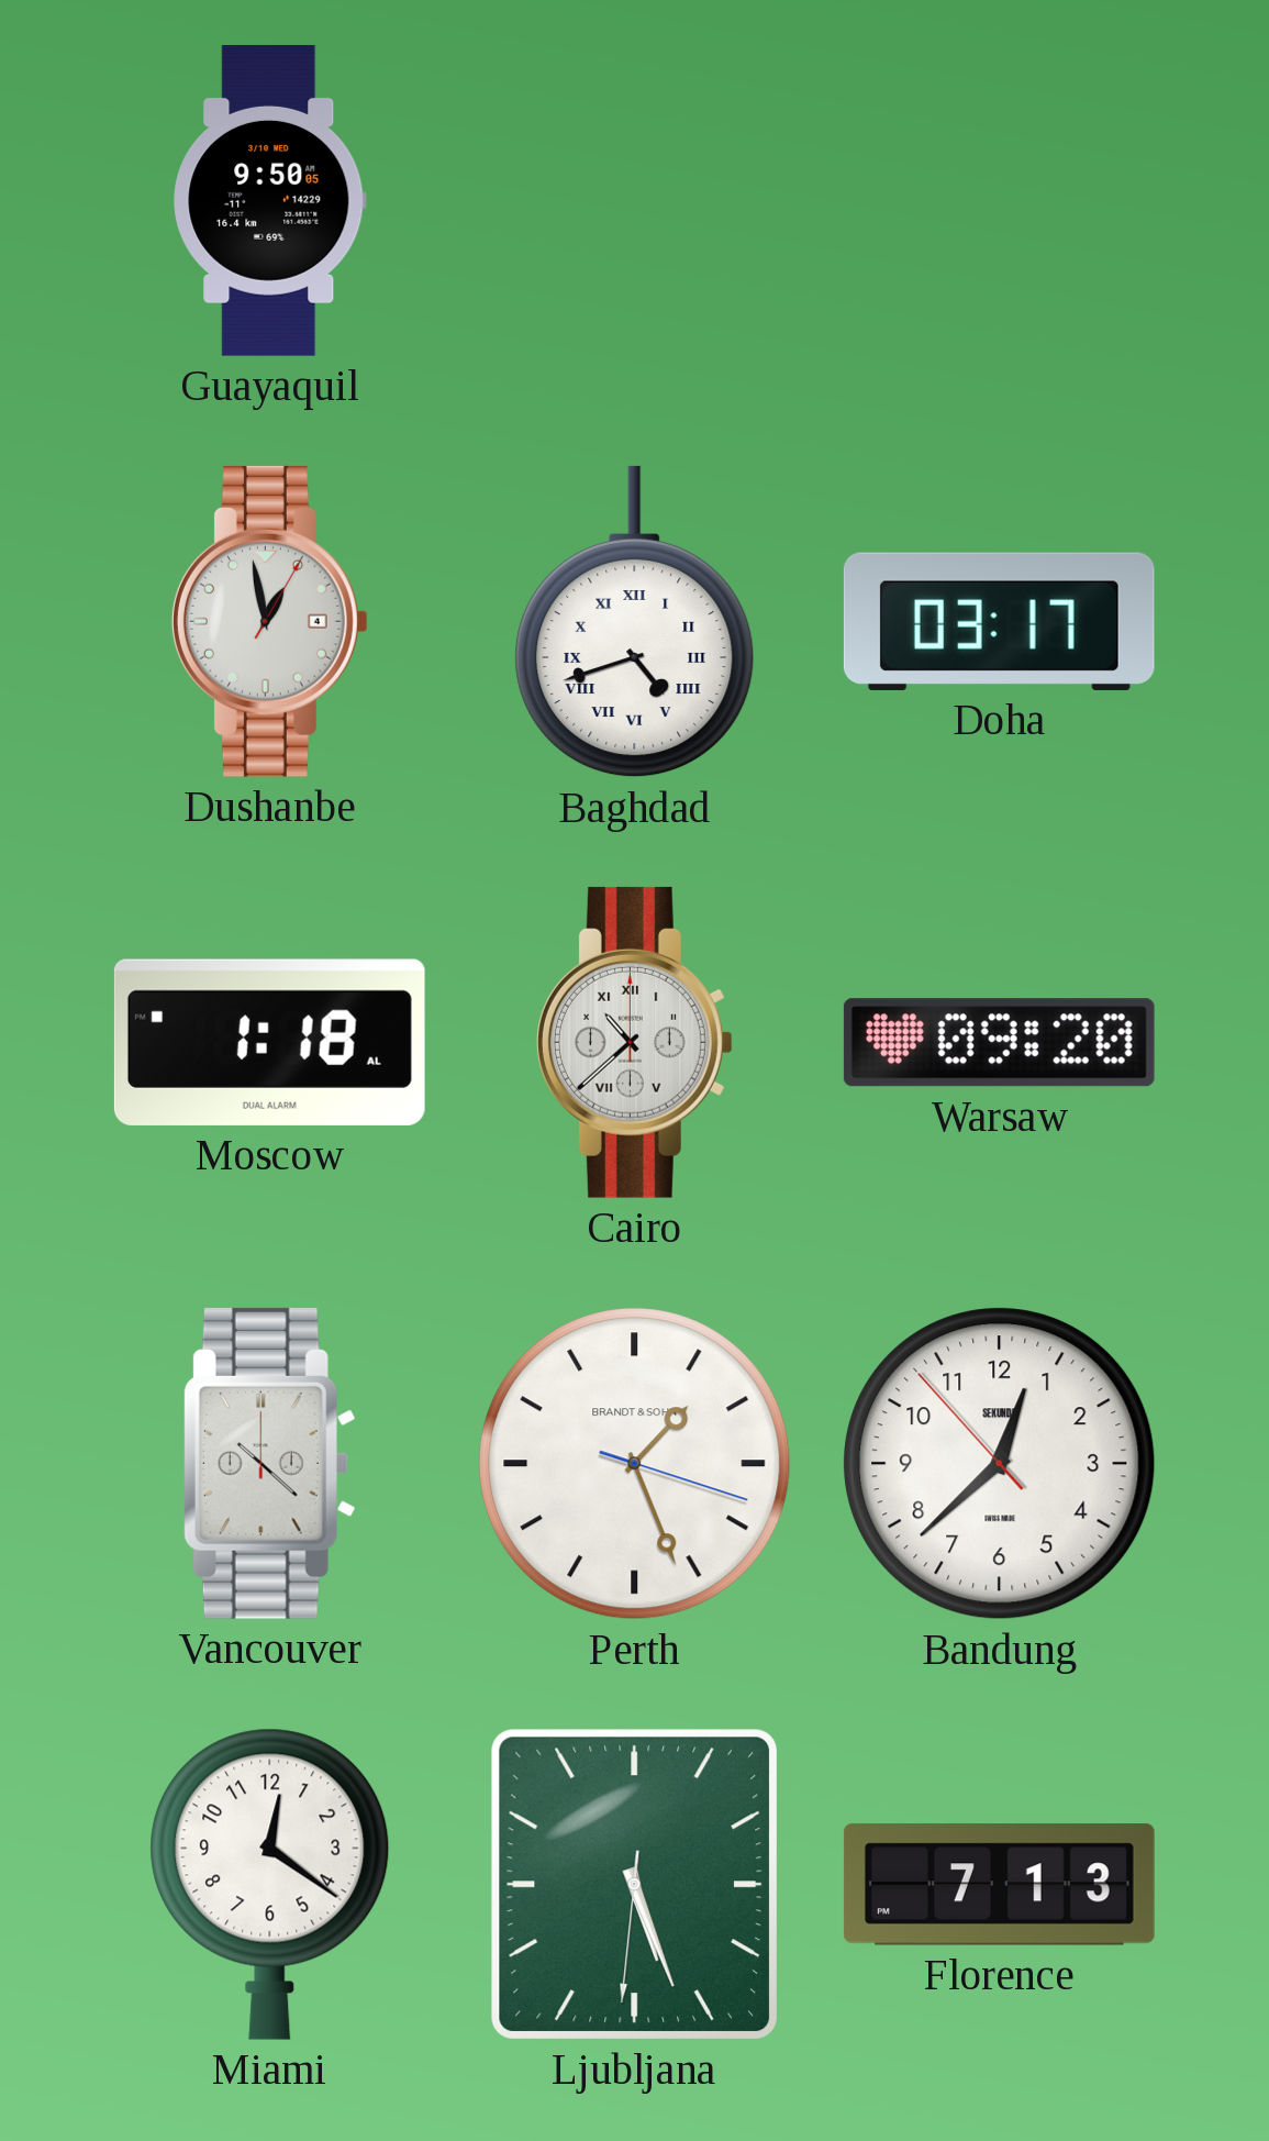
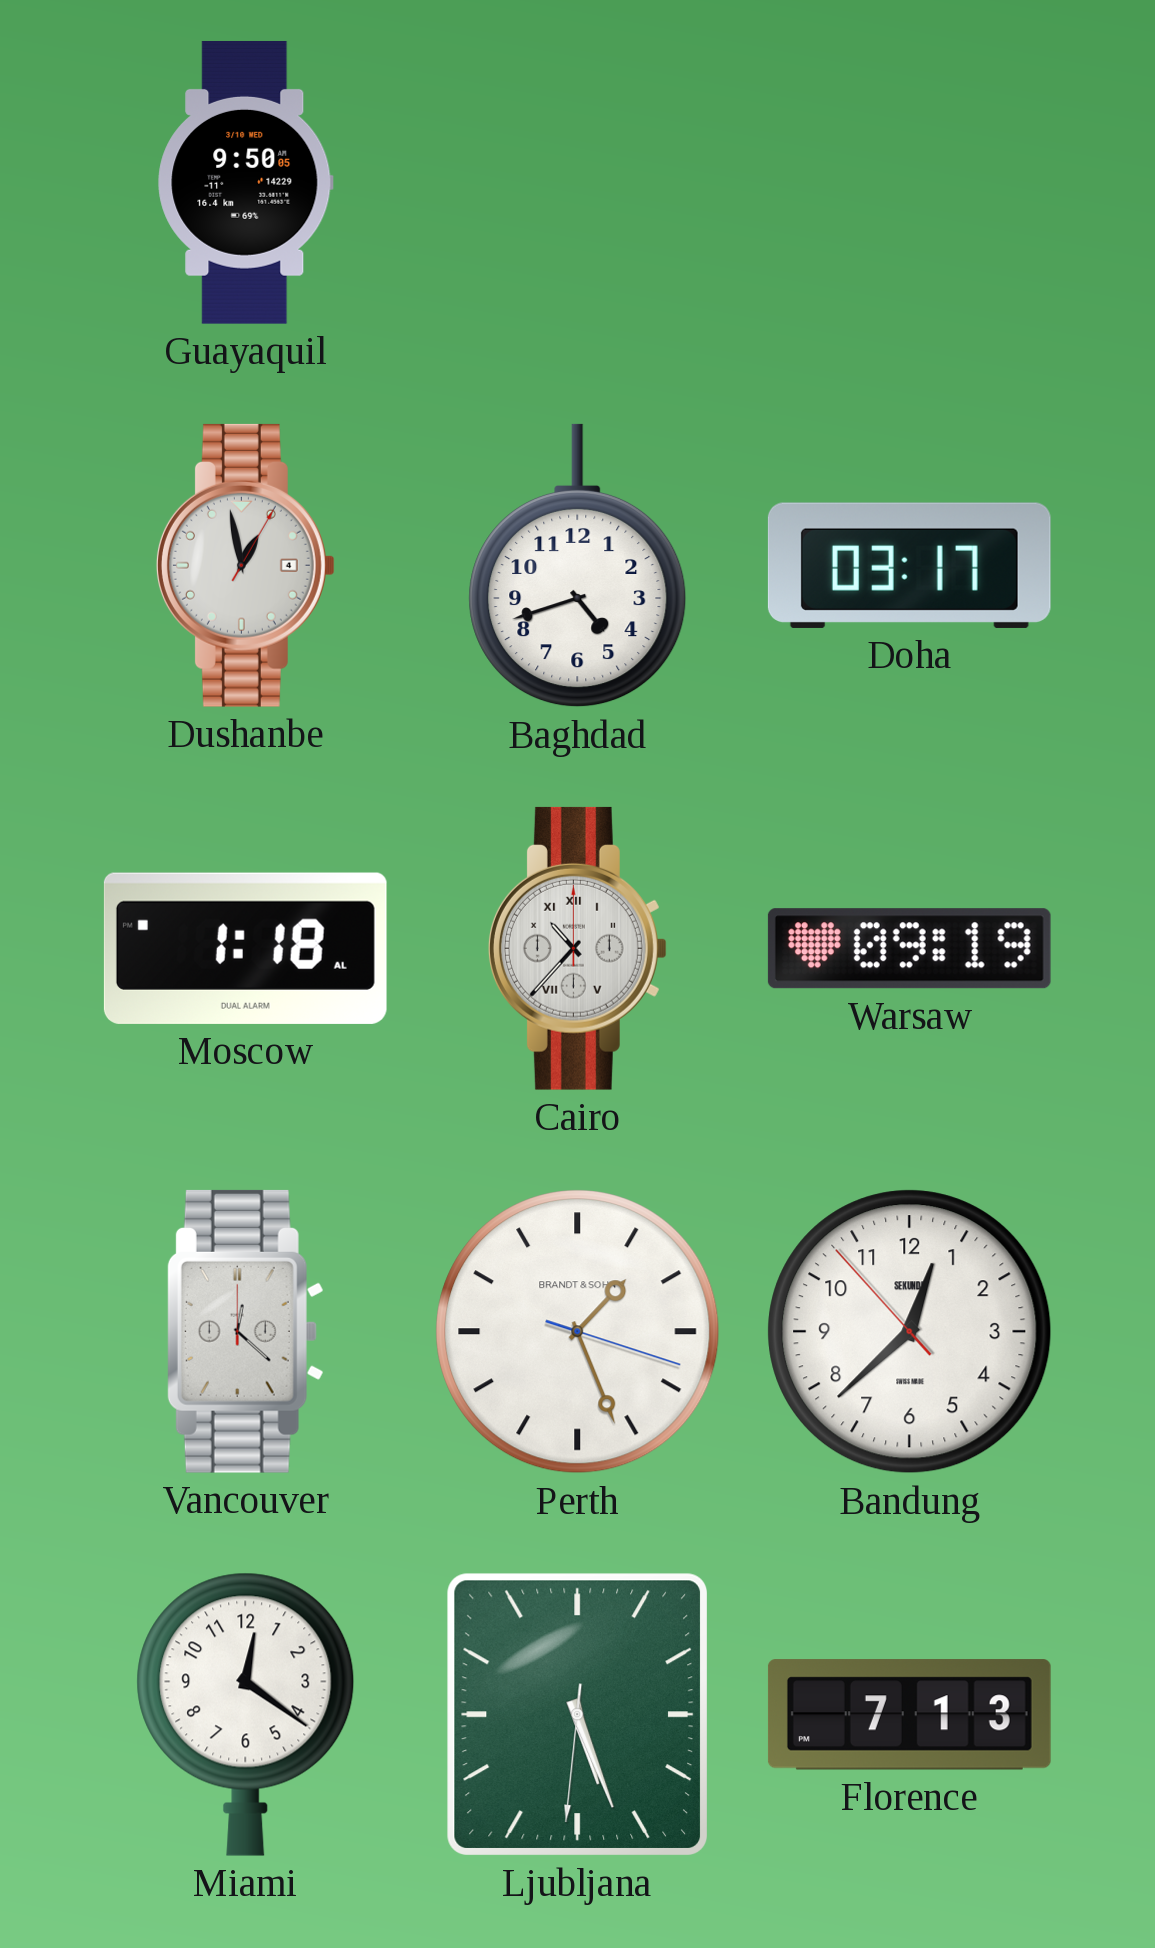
Baghdad numerals: Roman -> Arabic
Cairo: 10:38 -> 10:37
Warsaw: 09:20 -> 09:19
Vancouver: 10:22 -> 12:22
